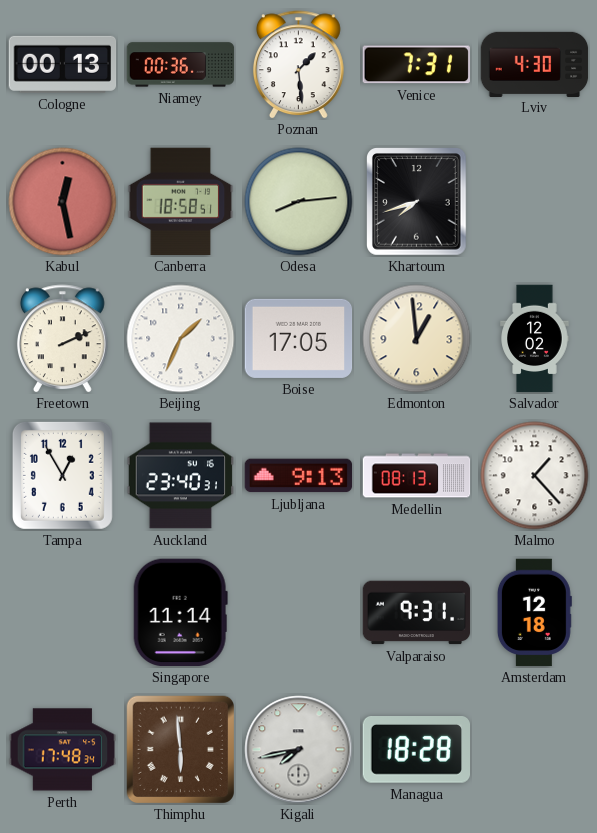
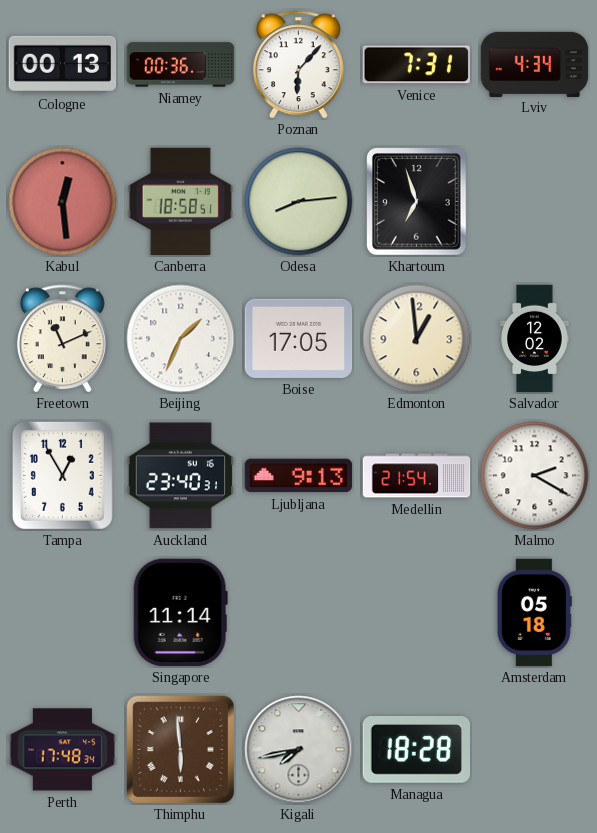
Poznan: 1:29 -> 6:07
Lviv: 4:30 -> 4:34
Kabul: 12:28 -> 12:29
Khartoum: 7:42 -> 6:57
Freetown: 2:11 -> 11:11
Medellin: 08:13 -> 21:54
Malmo: 1:23 -> 2:20
Valparaiso: 9:31 -> none
Amsterdam: 12:18 -> 05:18
